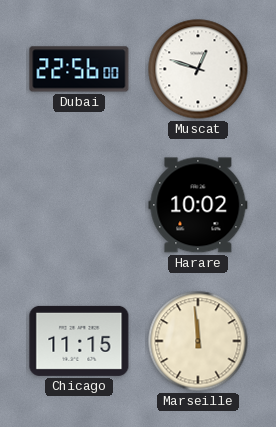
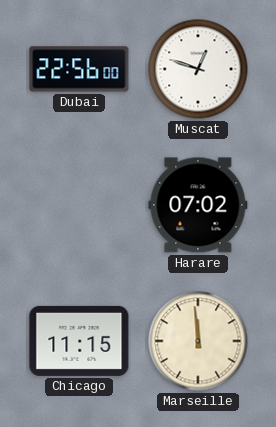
Harare: 10:02 -> 07:02
